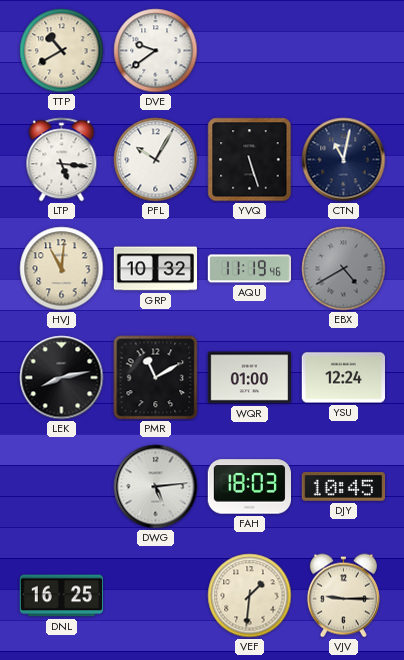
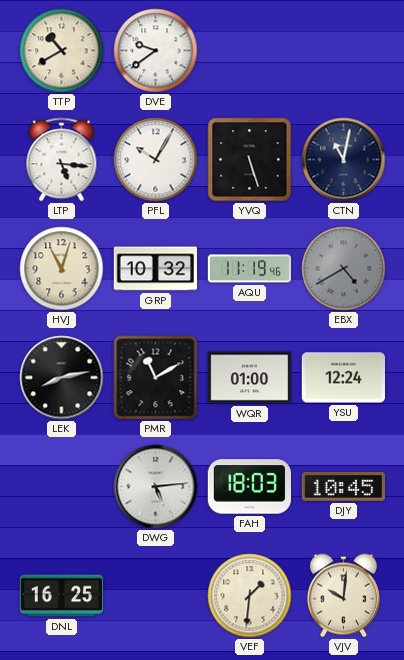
HVJ: 11:01 -> 11:03
VJV: 9:15 -> 10:01
